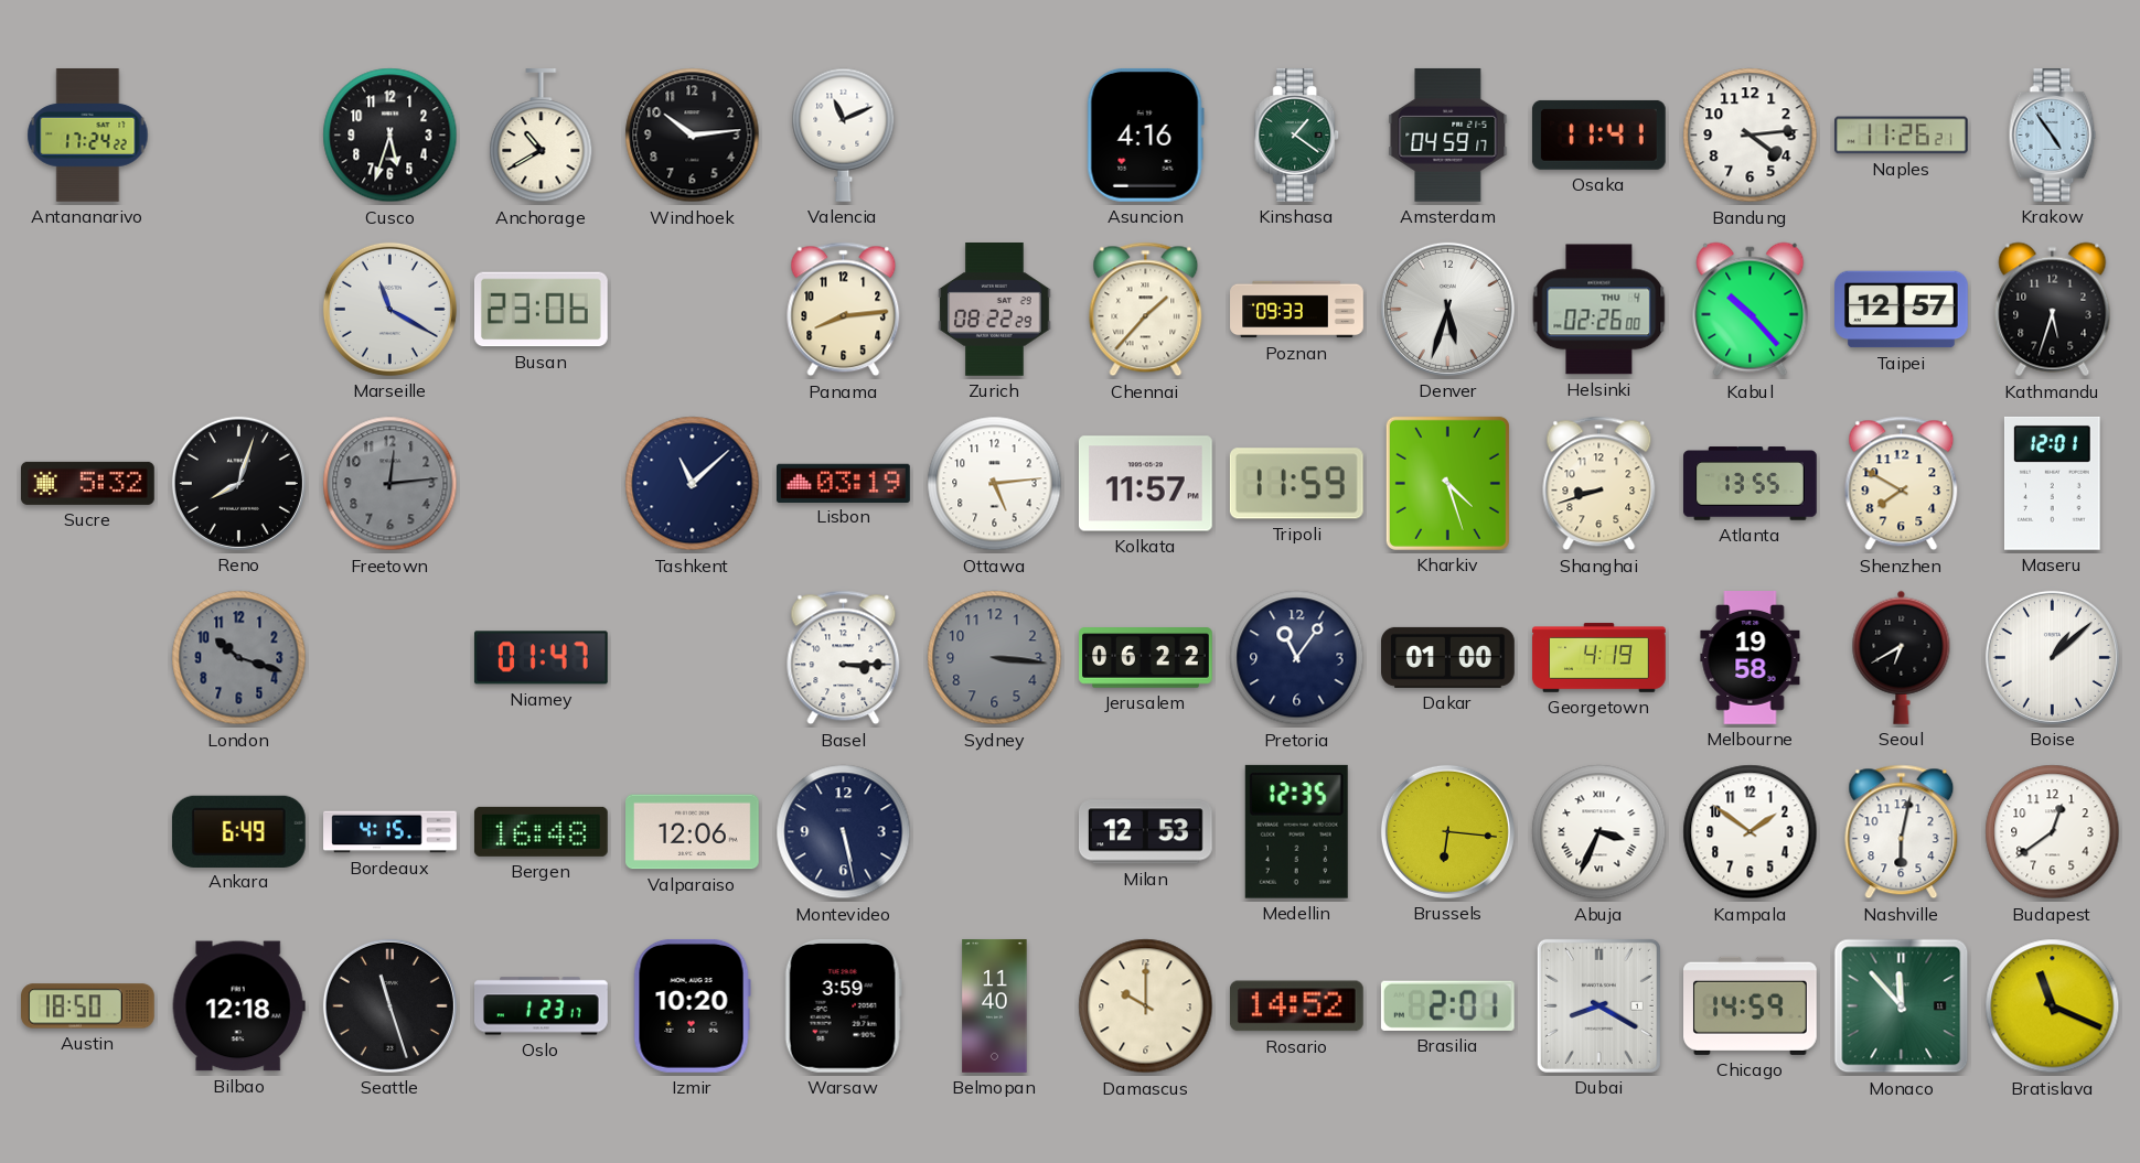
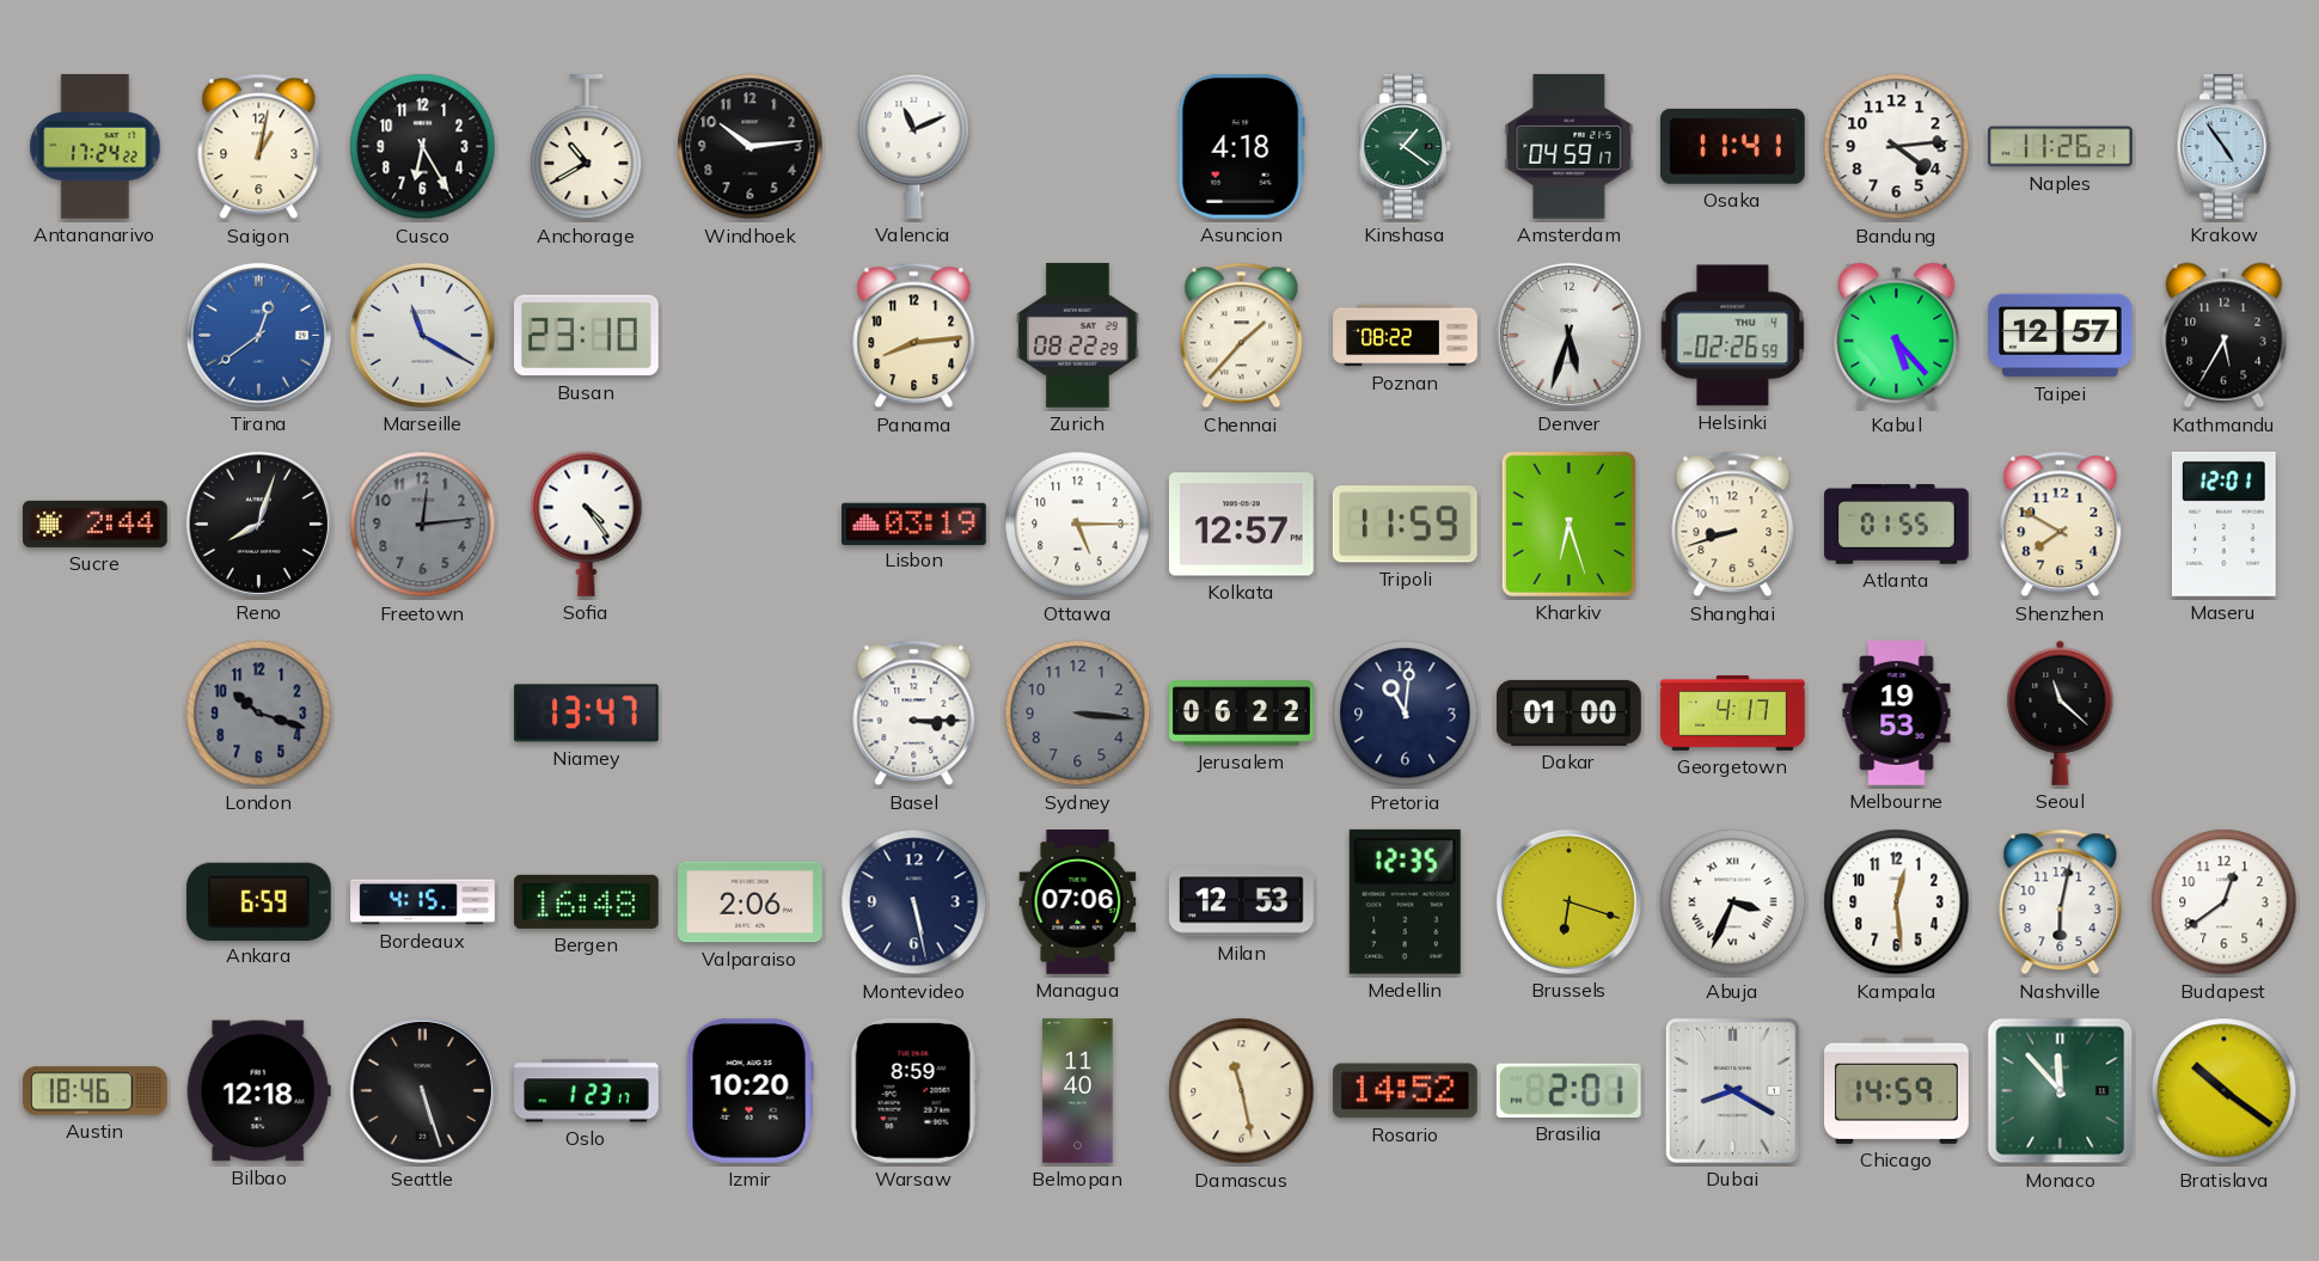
Saigon: none -> 1:02
Cusco: 5:33 -> 6:25
Asuncion: 4:16 -> 4:18
Tirana: none -> 12:39
Busan: 23:06 -> 23:10
Poznan: 09:33 -> 08:22
Helsinki: 02:26:00 -> 02:26:59
Kabul: 10:23 -> 5:23
Kathmandu: 5:33 -> 5:35
Sucre: 5:32 -> 2:44
Sofia: none -> 4:24
Tashkent: 11:08 -> none
Ottawa: 5:14 -> 5:15
Kolkata: 11:57 -> 12:57
Kharkiv: 4:27 -> 6:27
Atlanta: 13:55 -> 01:55
Niamey: 01:47 -> 13:47
Pretoria: 11:06 -> 11:01
Georgetown: 4:19 -> 4:17
Melbourne: 19:58 -> 19:53
Seoul: 6:40 -> 11:22
Boise: 1:08 -> none
Ankara: 6:49 -> 6:59
Valparaiso: 12:06 -> 2:06
Managua: none -> 07:06
Brussels: 6:16 -> 6:18
Kampala: 1:51 -> 12:29
Austin: 18:50 -> 18:46
Seattle: 11:27 -> 5:27
Warsaw: 3:59 -> 8:59
Damascus: 10:00 -> 11:28
Bratislava: 11:19 -> 10:21
